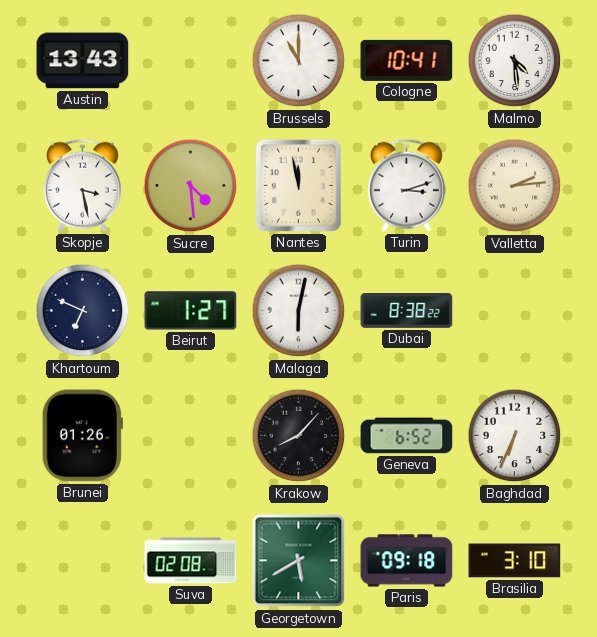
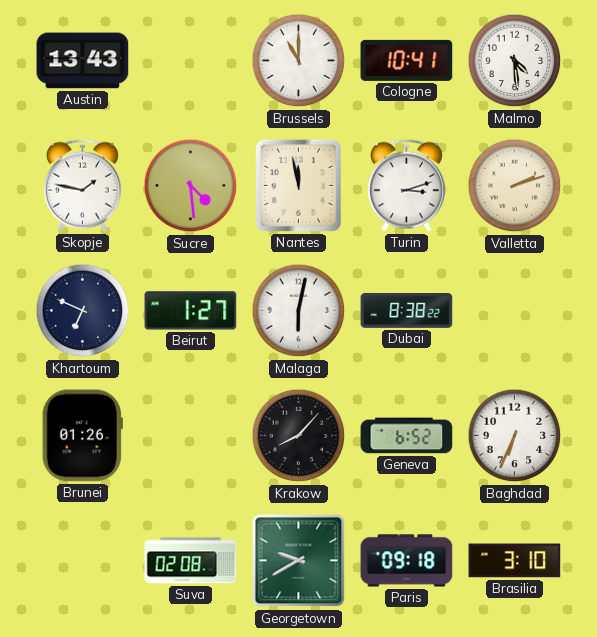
Skopje: 3:28 -> 1:47
Valletta: 2:14 -> 2:12
Georgetown: 5:40 -> 9:40
